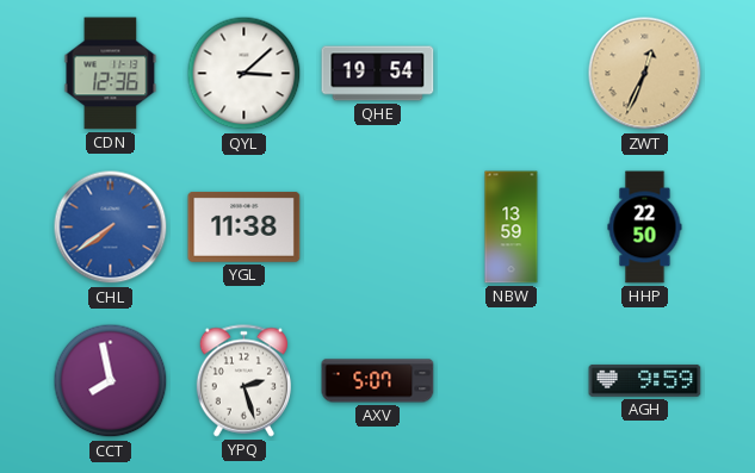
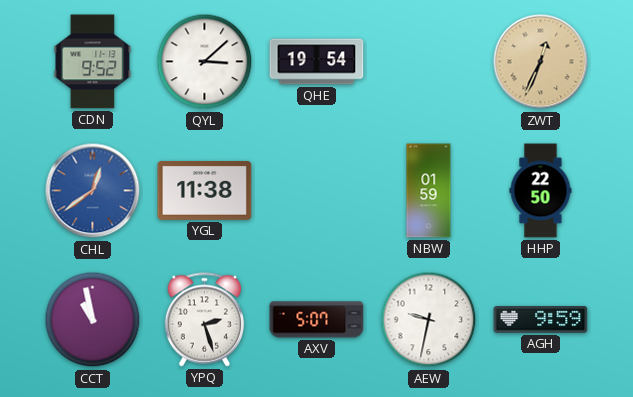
CDN: 12:36 -> 9:52
CHL: 7:39 -> 12:39
NBW: 13:59 -> 01:59
CCT: 7:58 -> 10:58
AEW: none -> 9:32
